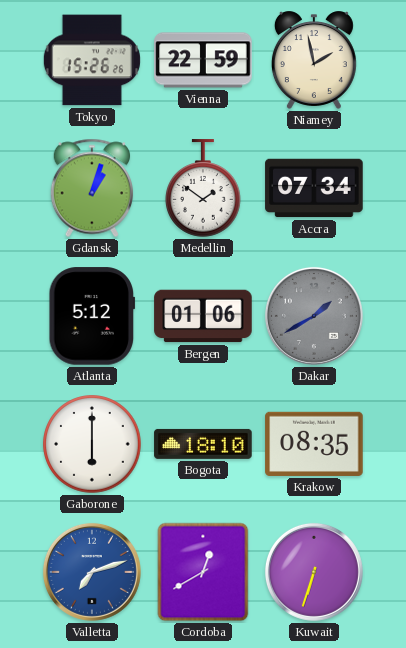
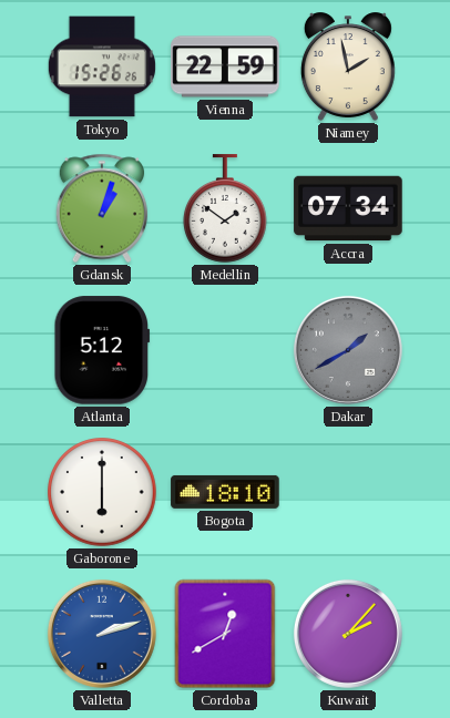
Bergen: 01:06 -> none
Krakow: 08:35 -> none
Valletta: 7:12 -> 2:12
Kuwait: 6:33 -> 2:07
